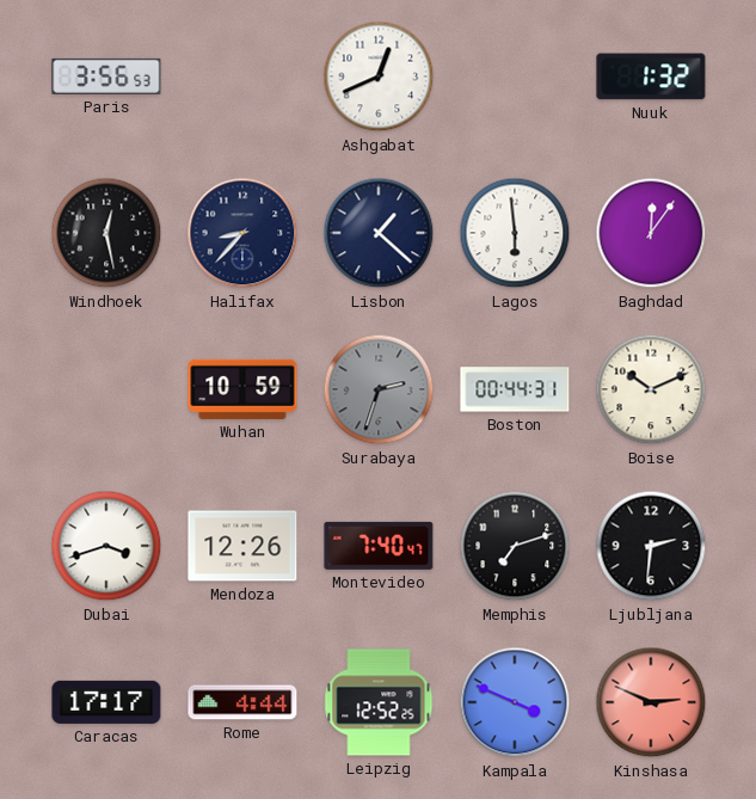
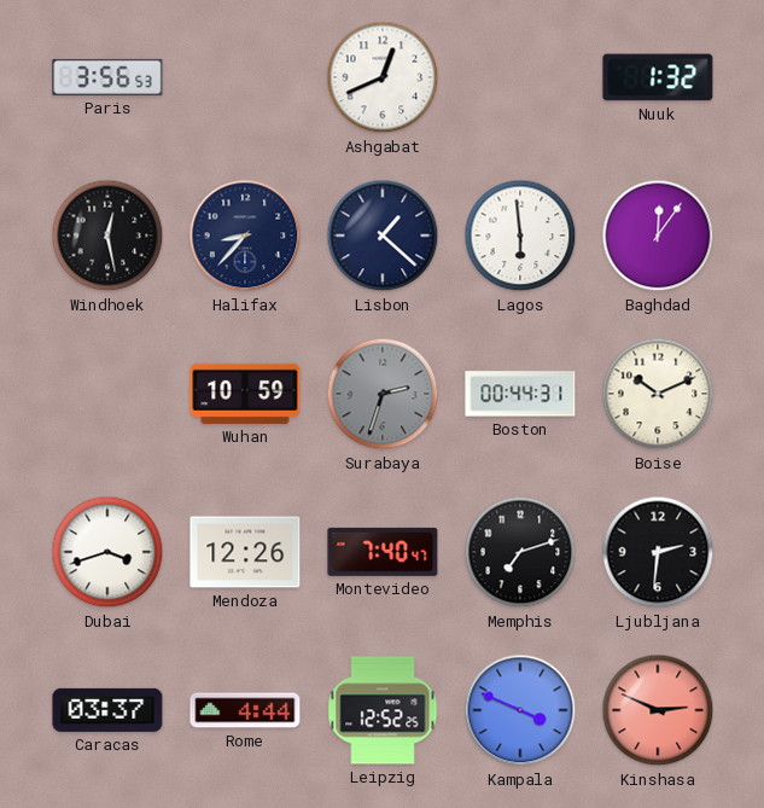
Caracas: 17:17 -> 03:37
